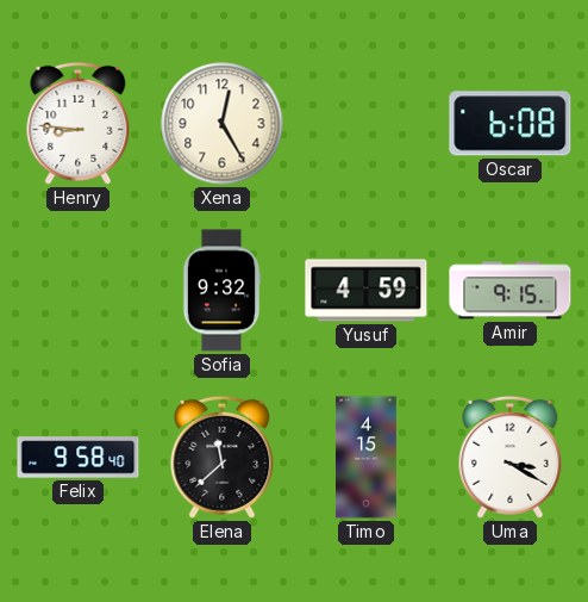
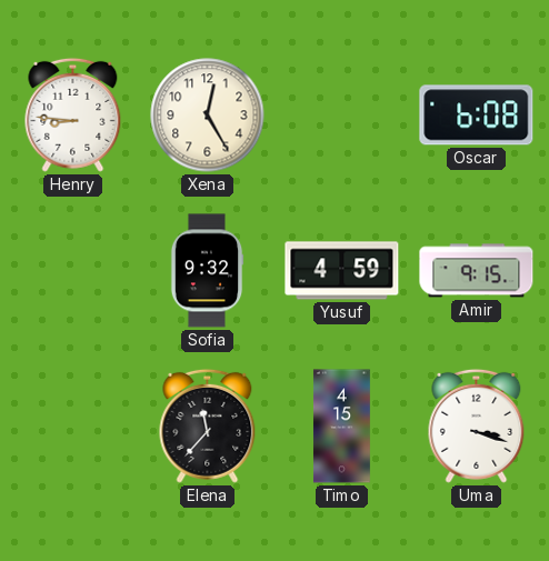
Felix: 9:58 -> none
Elena: 11:38 -> 11:37
Uma: 3:20 -> 3:18
